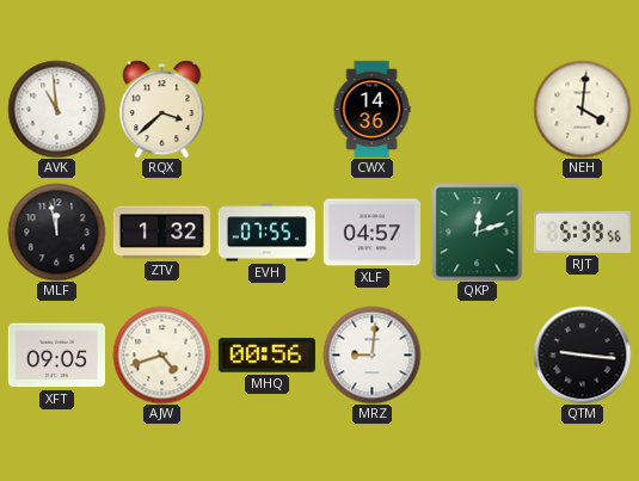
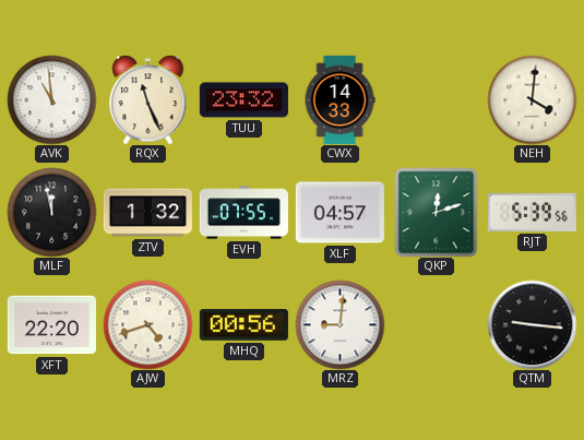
RQX: 3:38 -> 11:26
TUU: none -> 23:32
CWX: 14:36 -> 14:33
XFT: 09:05 -> 22:20
